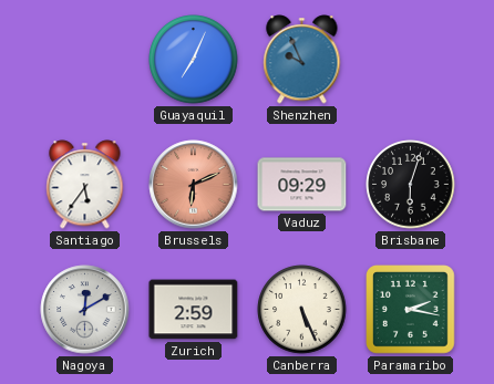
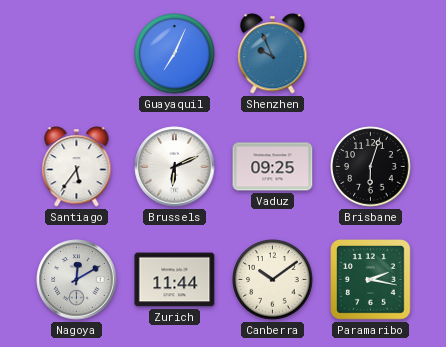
Brussels dial: salmon -> white
Vaduz: 09:29 -> 09:25
Zurich: 2:59 -> 11:44
Canberra: 5:26 -> 10:09
